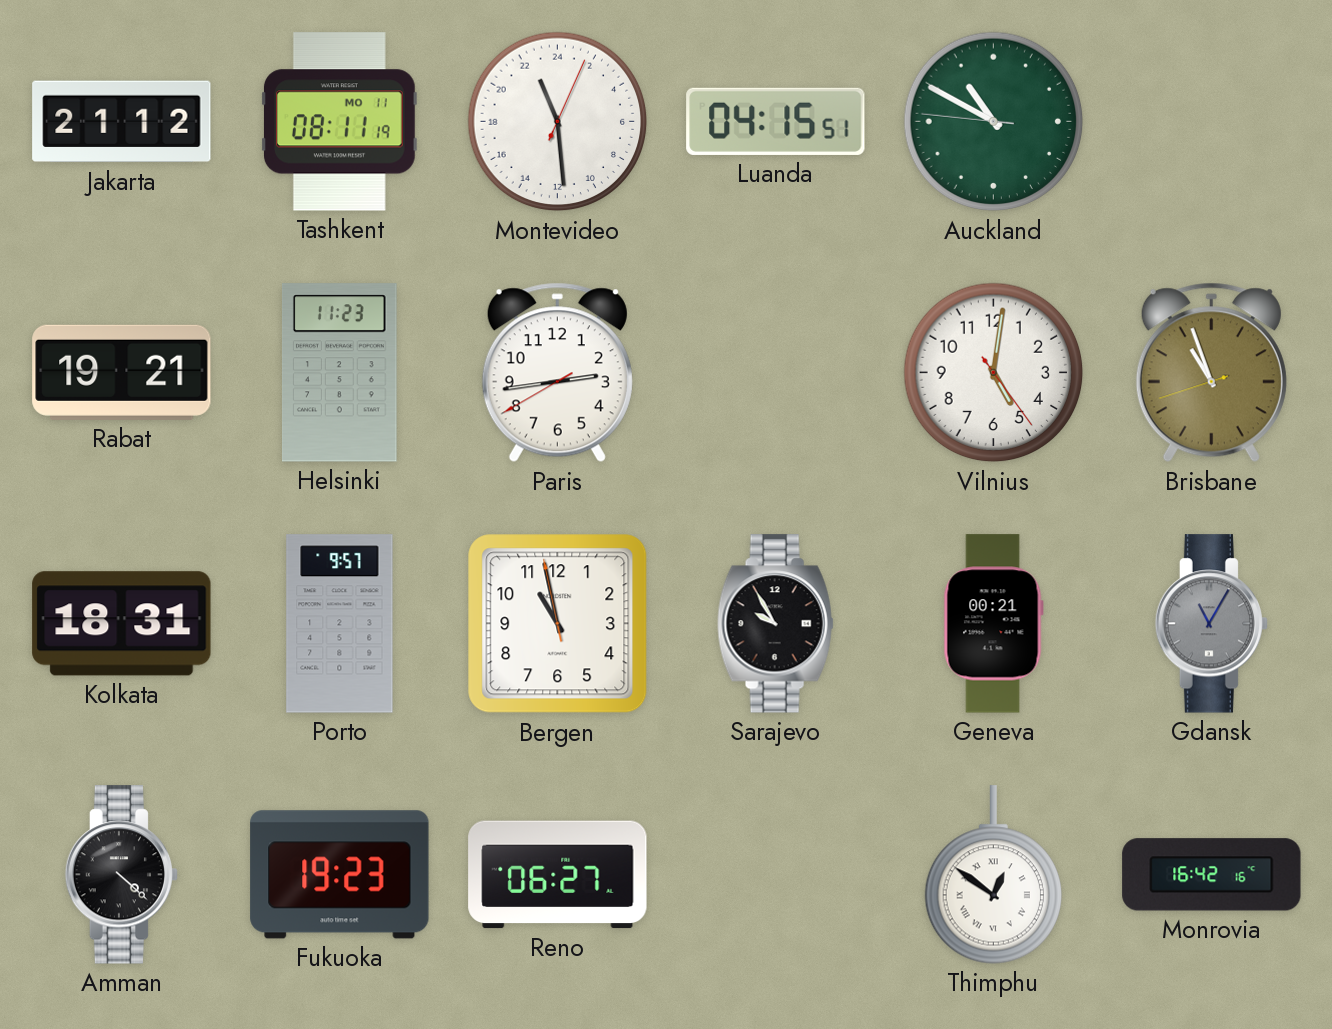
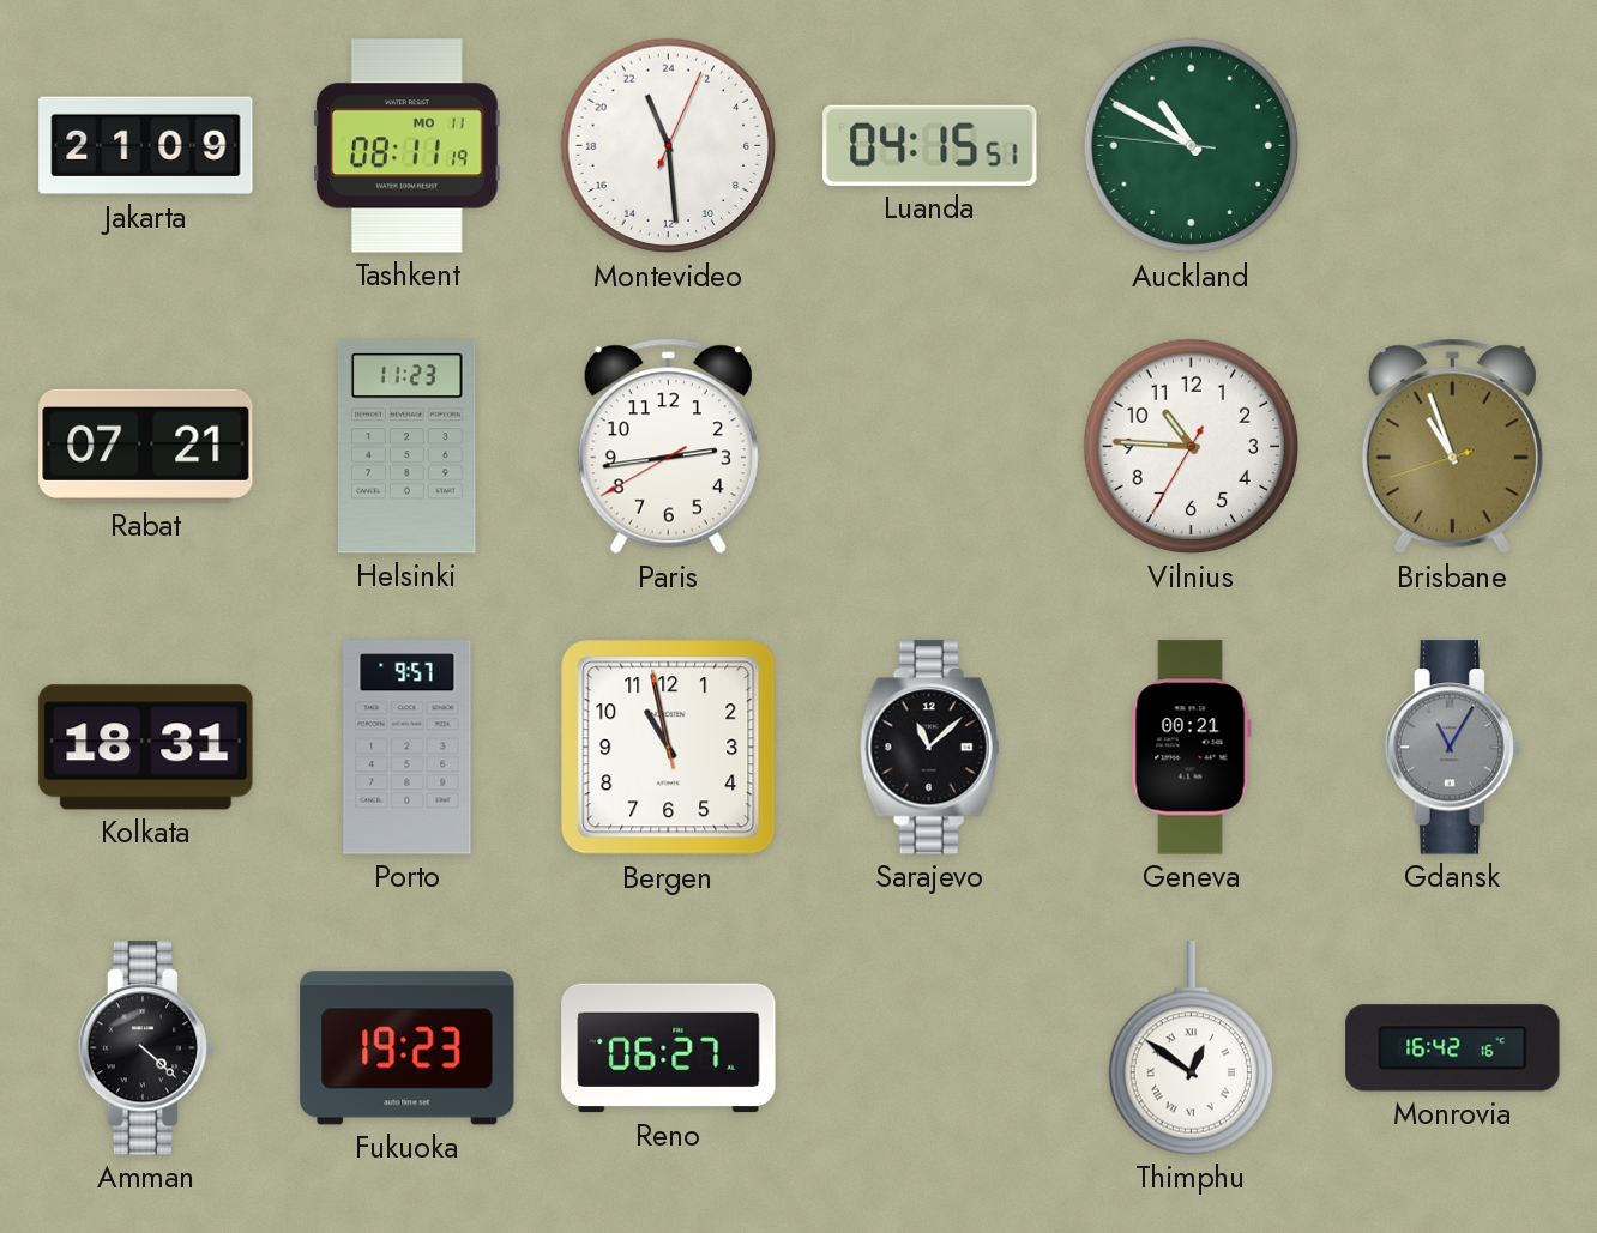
Jakarta: 21:12 -> 21:09
Rabat: 19:21 -> 07:21
Vilnius: 5:01 -> 10:45
Sarajevo: 9:55 -> 11:08
